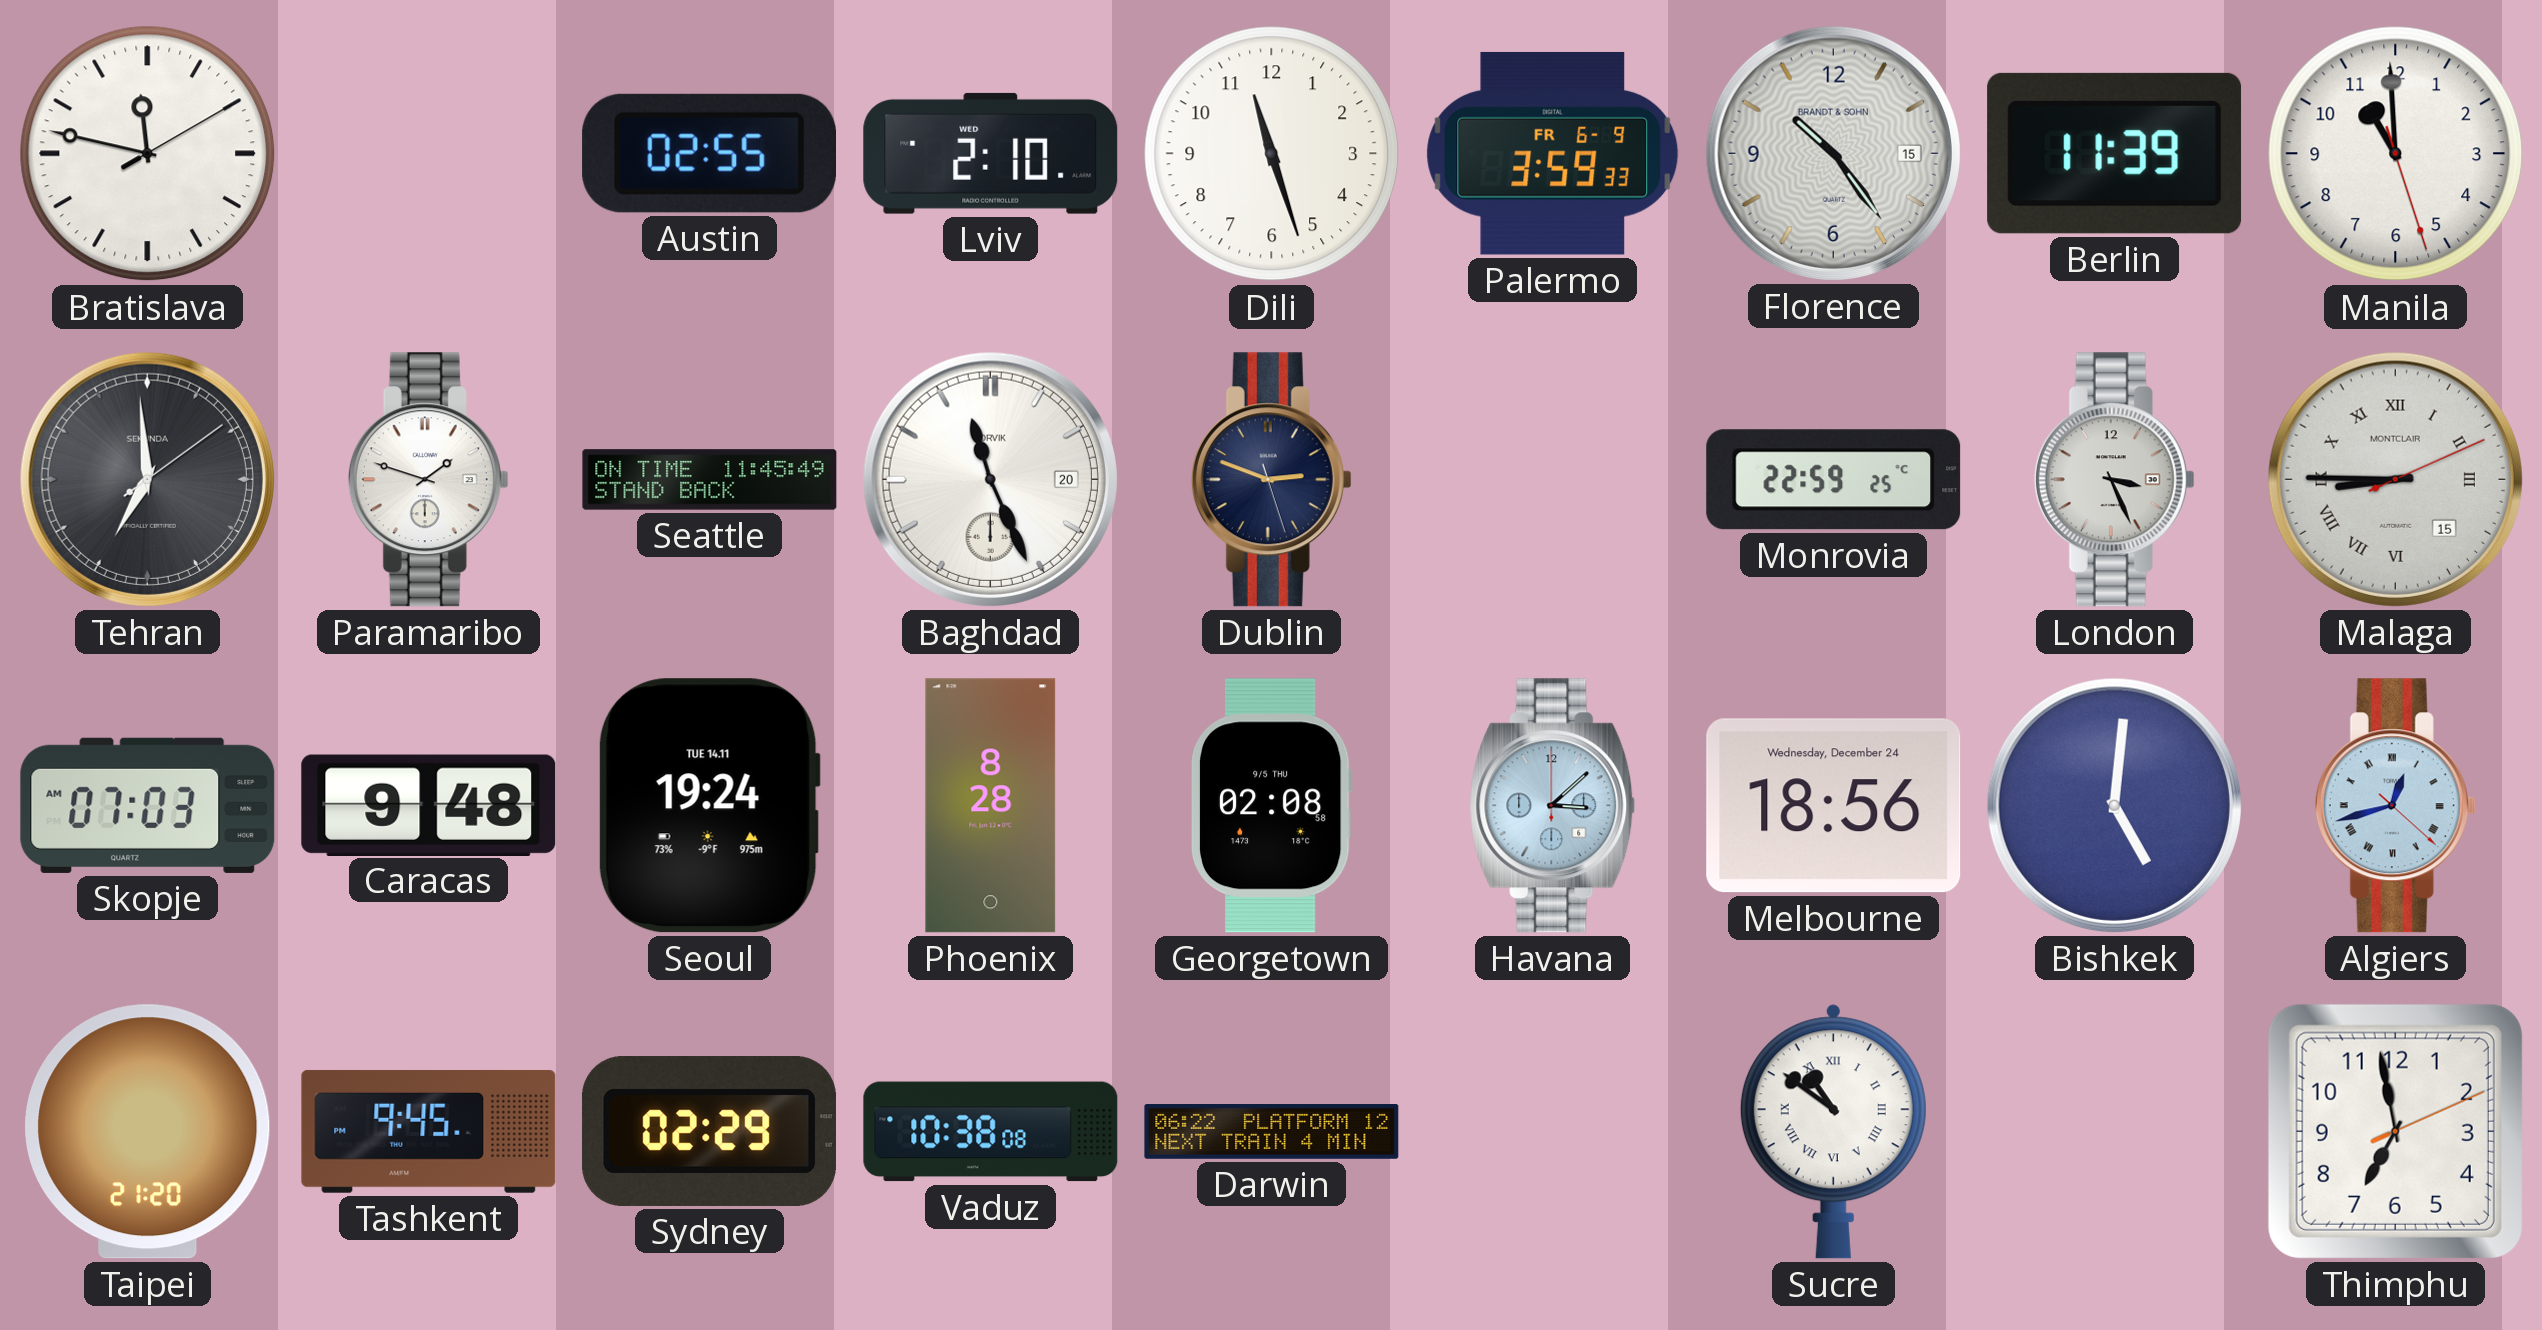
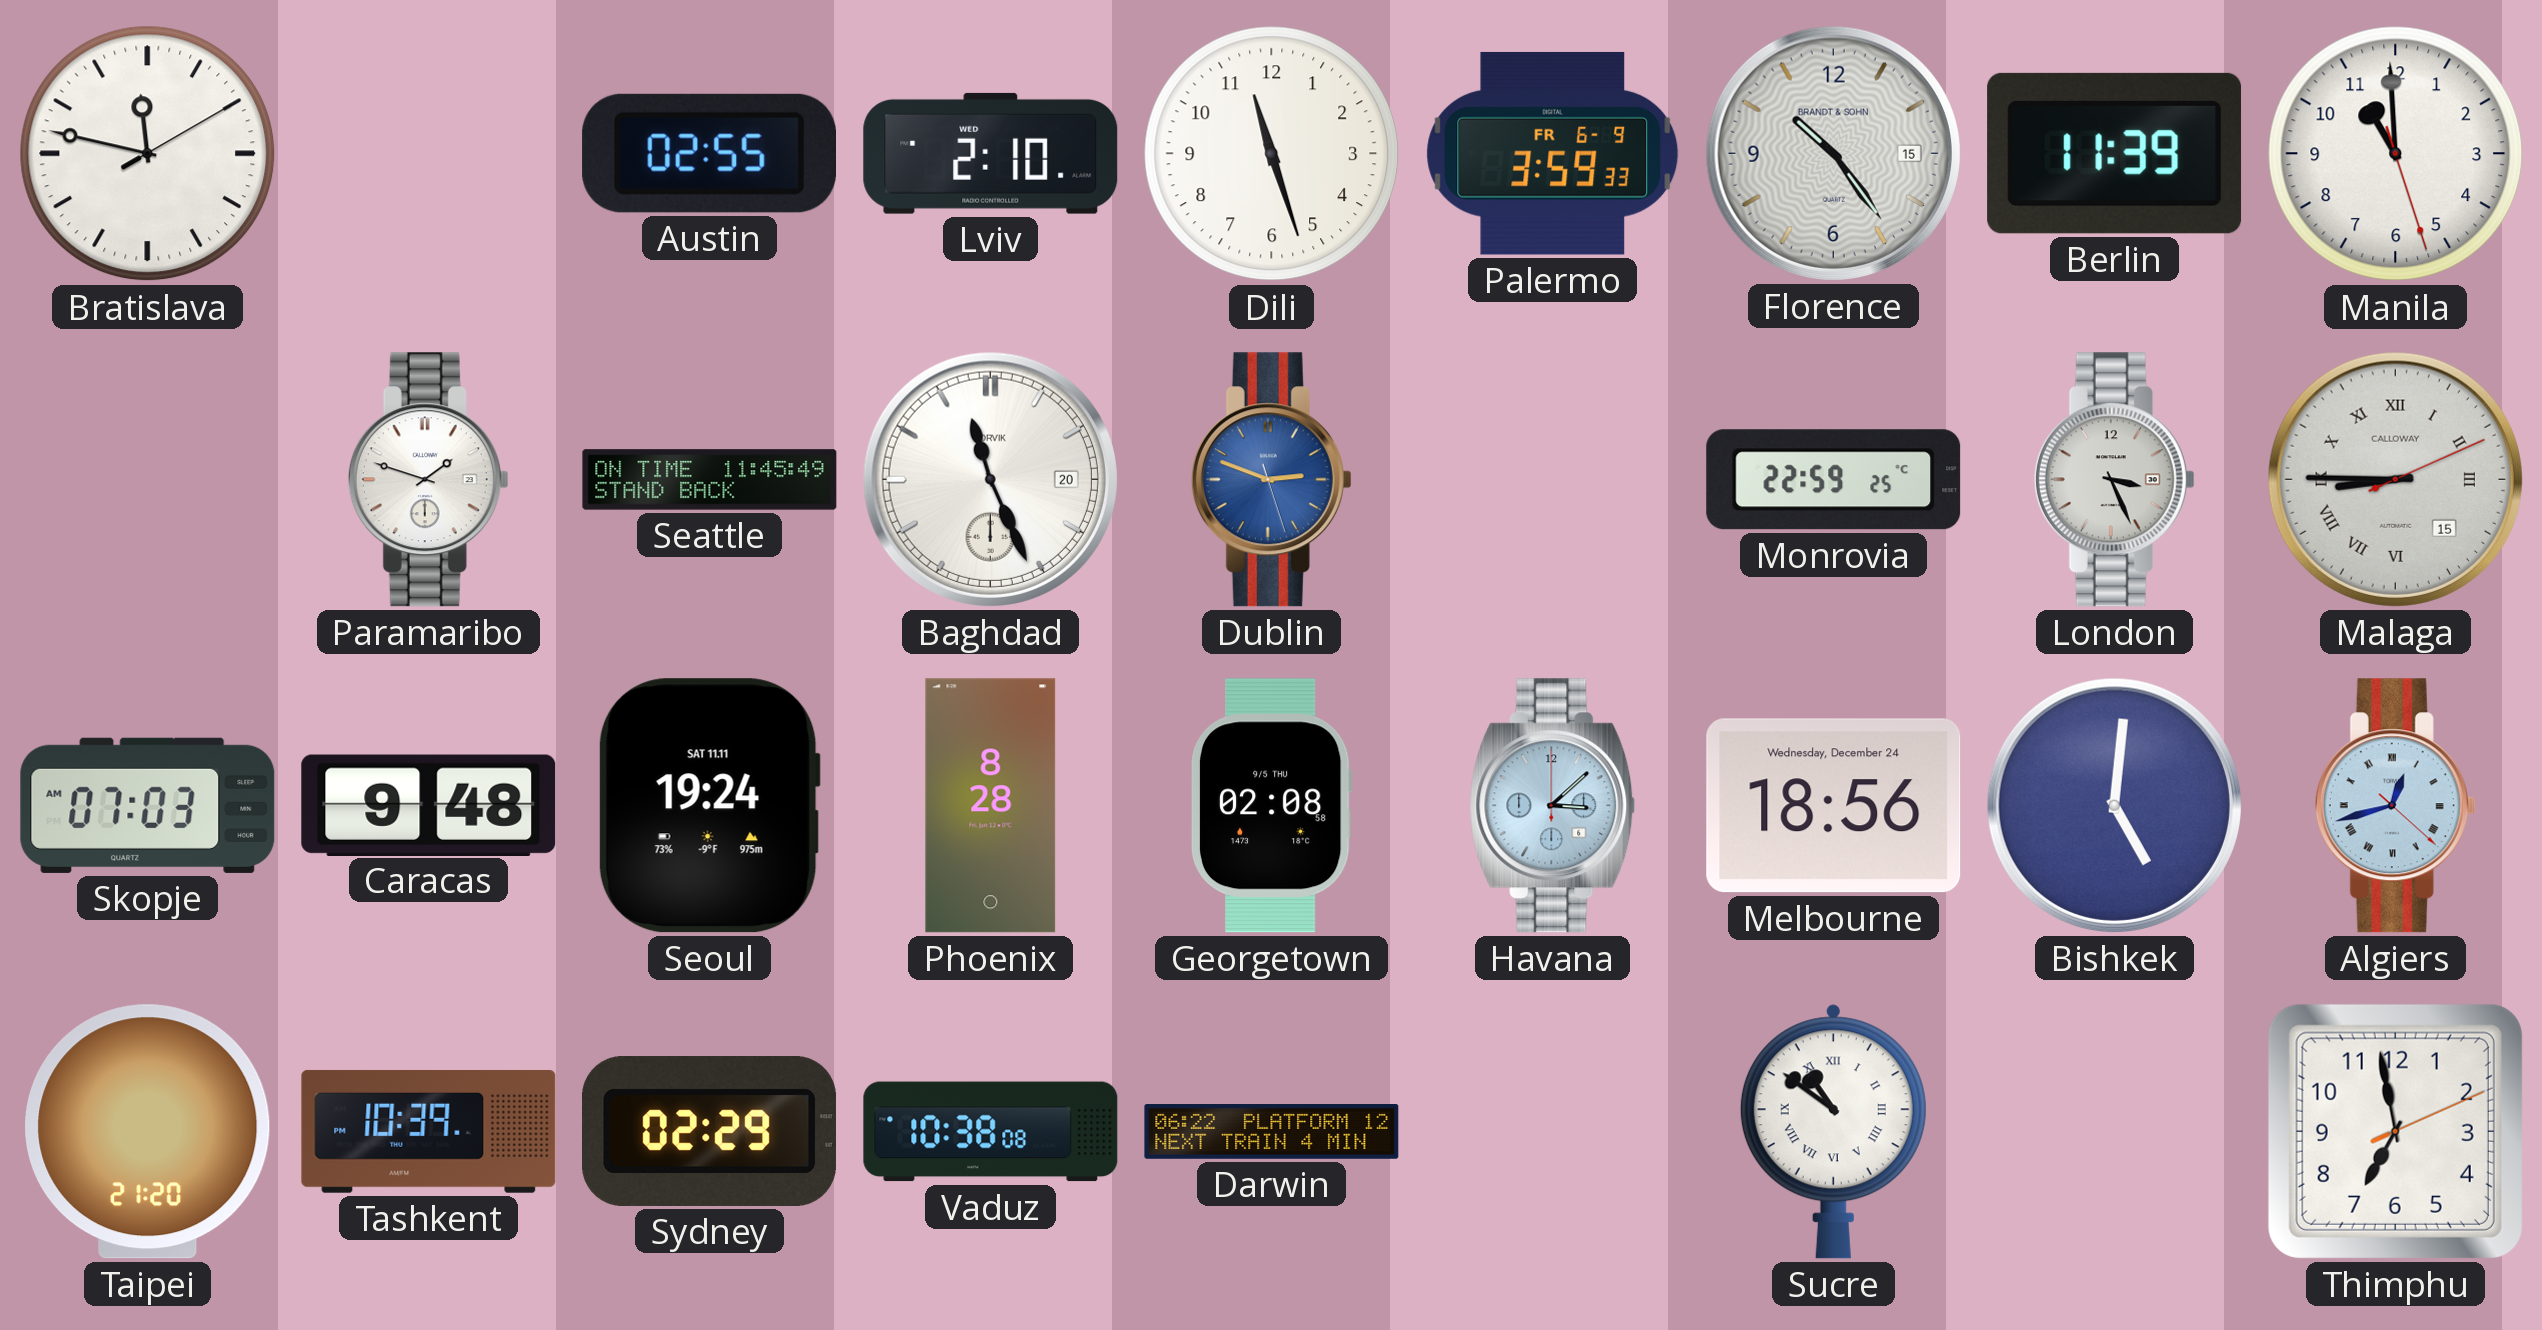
Tehran: 6:59 -> none
Dublin dial: navy -> blue
Malaga brand: MONTCLAIR -> CALLOWAY
Seoul date: TUE 14.11 -> SAT 11.11
Tashkent: 9:45 -> 10:39
